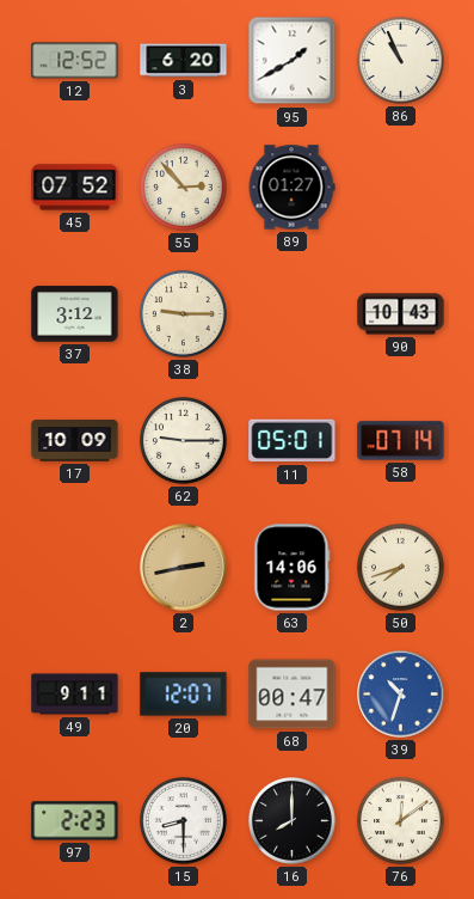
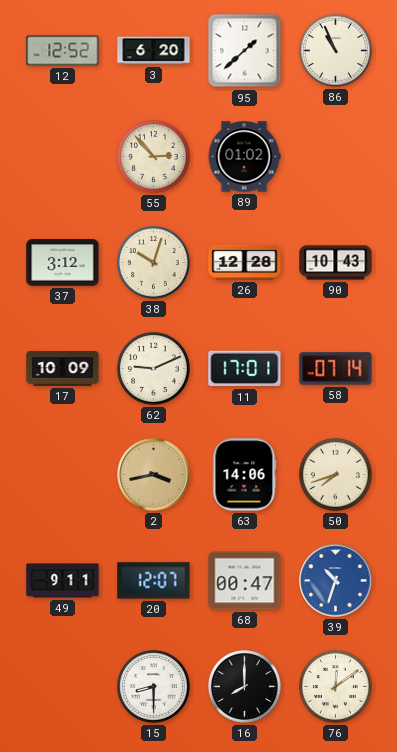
95: 1:40 -> 1:38
45: 07:52 -> none
89: 01:27 -> 01:02
38: 9:15 -> 10:03
26: none -> 12:28
62: 9:15 -> 9:11
11: 05:01 -> 17:01
2: 2:43 -> 3:43
97: 2:23 -> none
